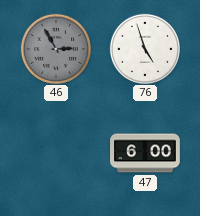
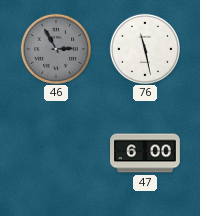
76: 4:57 -> 11:28
